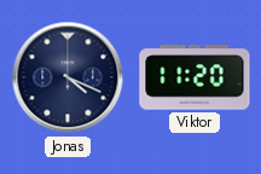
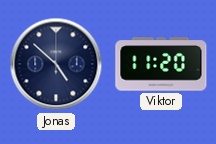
Jonas: 4:19 -> 4:52
